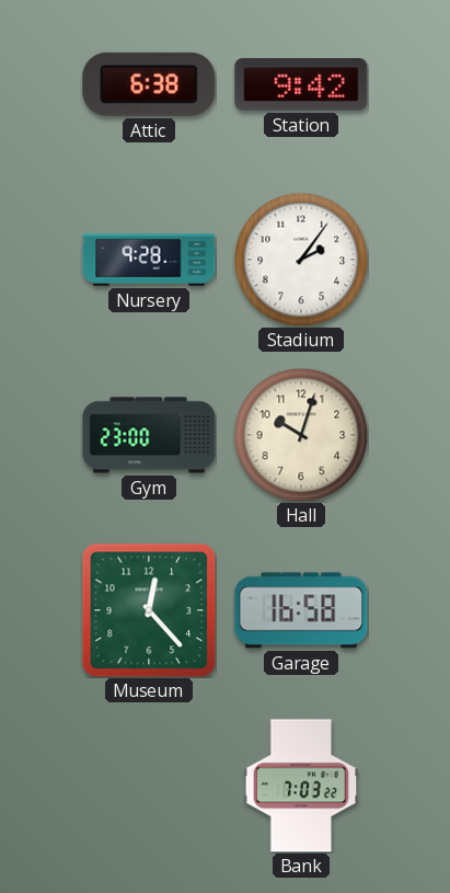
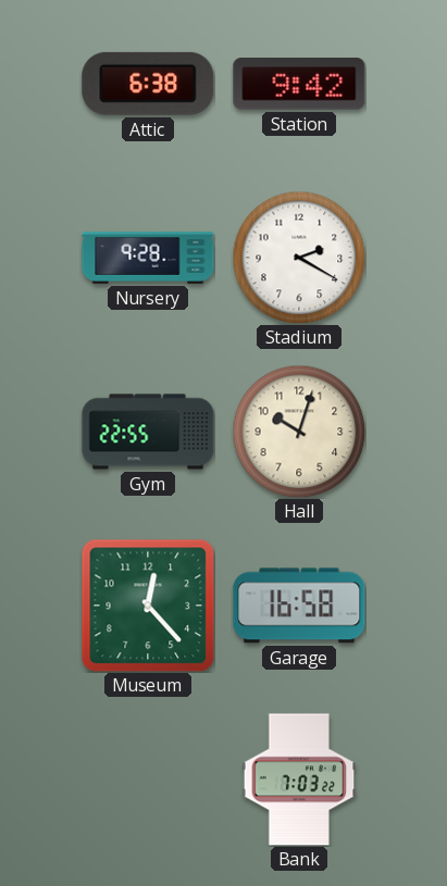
Stadium: 2:06 -> 2:20
Gym: 23:00 -> 22:55
